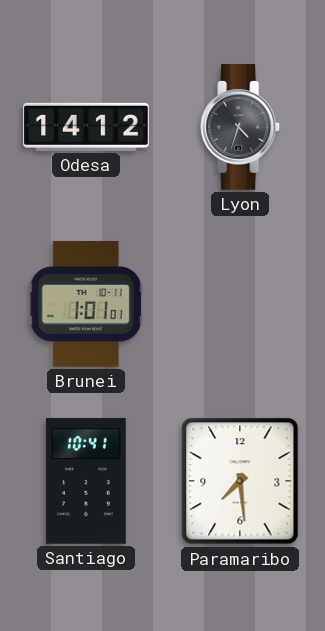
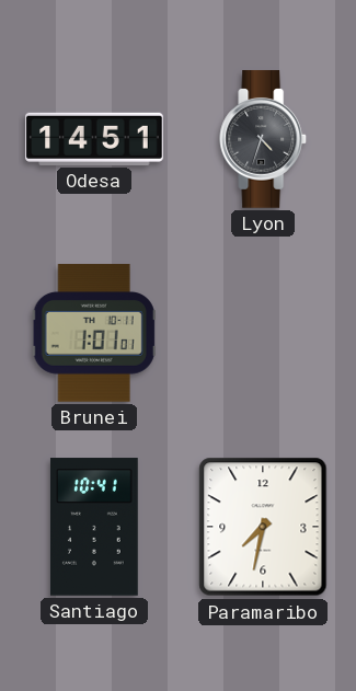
Odesa: 14:12 -> 14:51
Paramaribo: 7:29 -> 7:32
